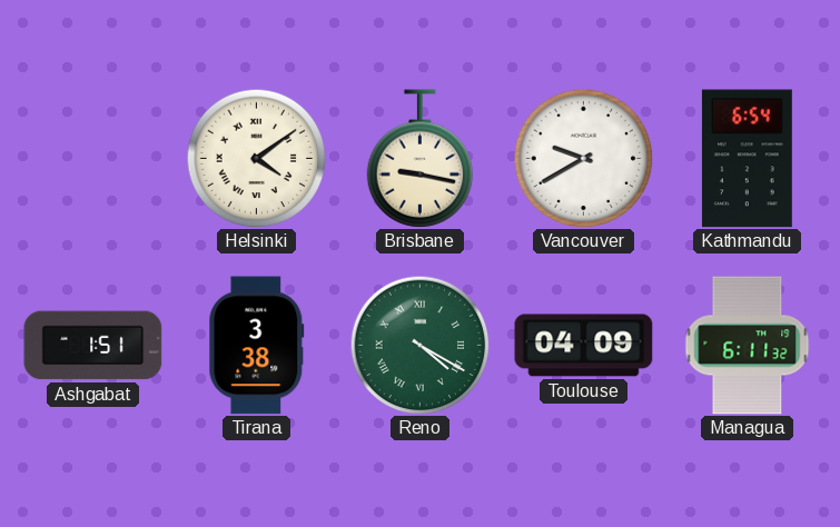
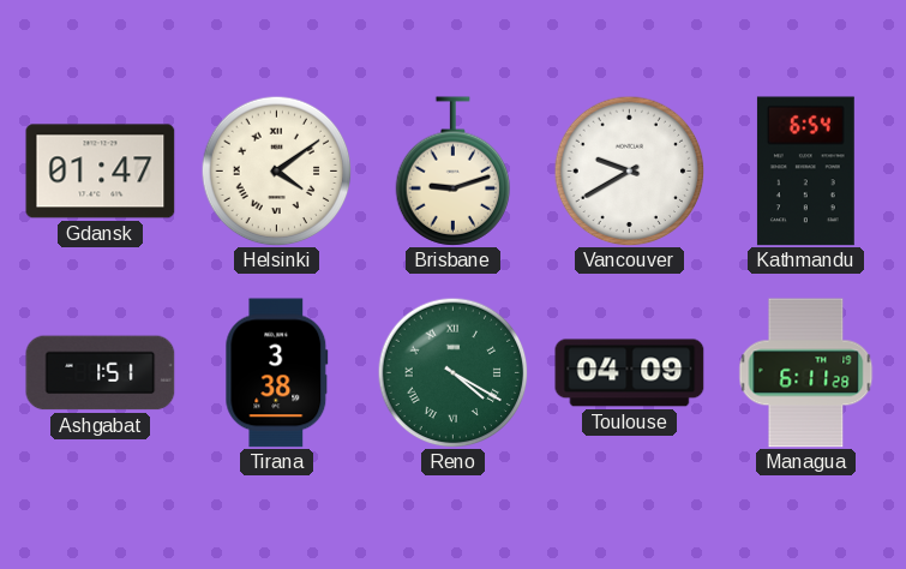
Gdansk: none -> 01:47
Brisbane: 9:17 -> 9:12
Managua: 6:11:32 -> 6:11:28
